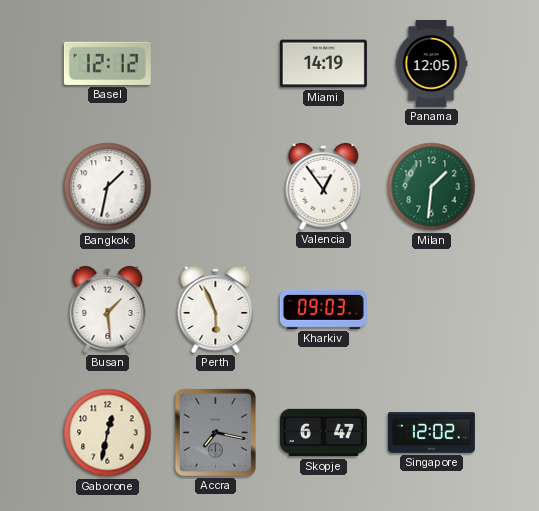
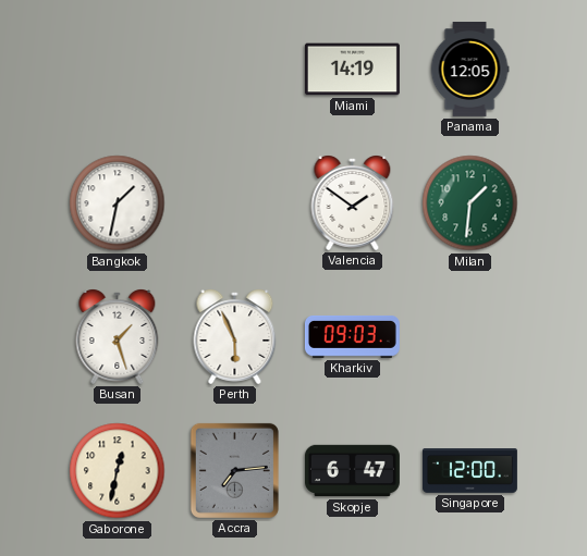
Basel: 12:12 -> none
Valencia: 12:54 -> 1:51
Busan: 1:29 -> 1:27
Accra: 7:17 -> 7:14
Singapore: 12:02 -> 12:00
